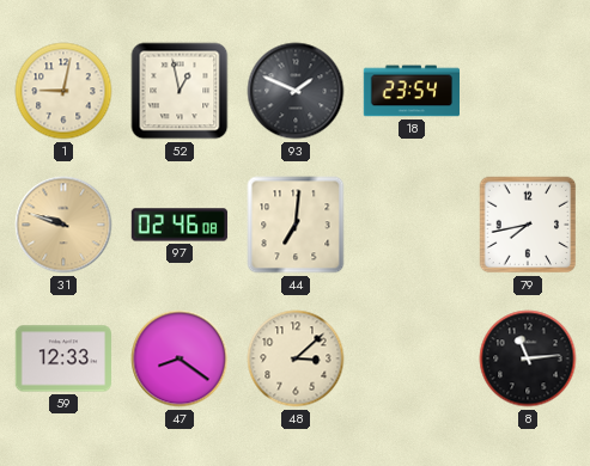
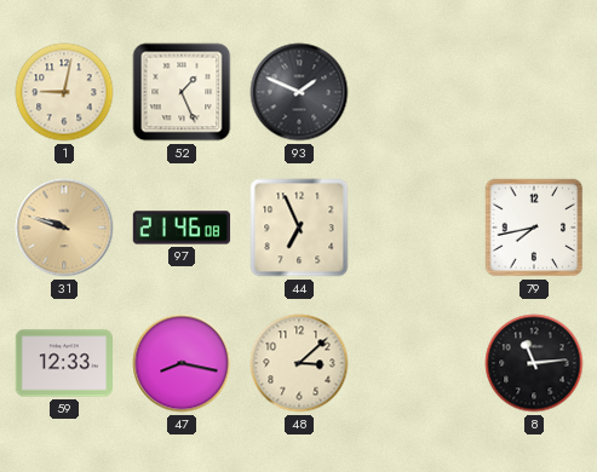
52: 12:58 -> 1:26
18: 23:54 -> none
97: 02:46 -> 21:46
44: 7:01 -> 6:56
47: 8:21 -> 8:17
